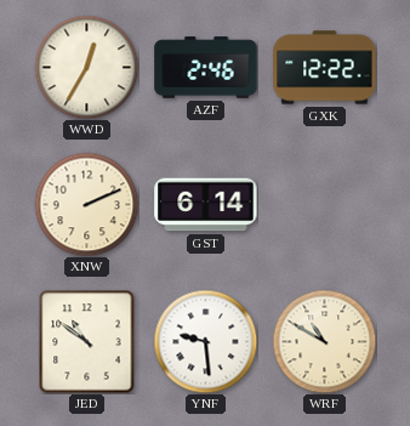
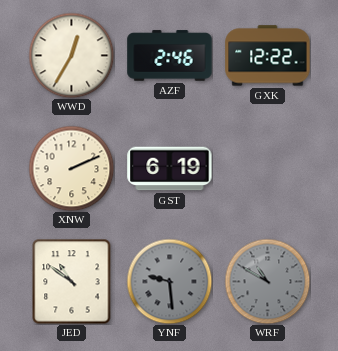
GST: 6:14 -> 6:19
YNF dial: white -> grey
WRF dial: cream -> grey
